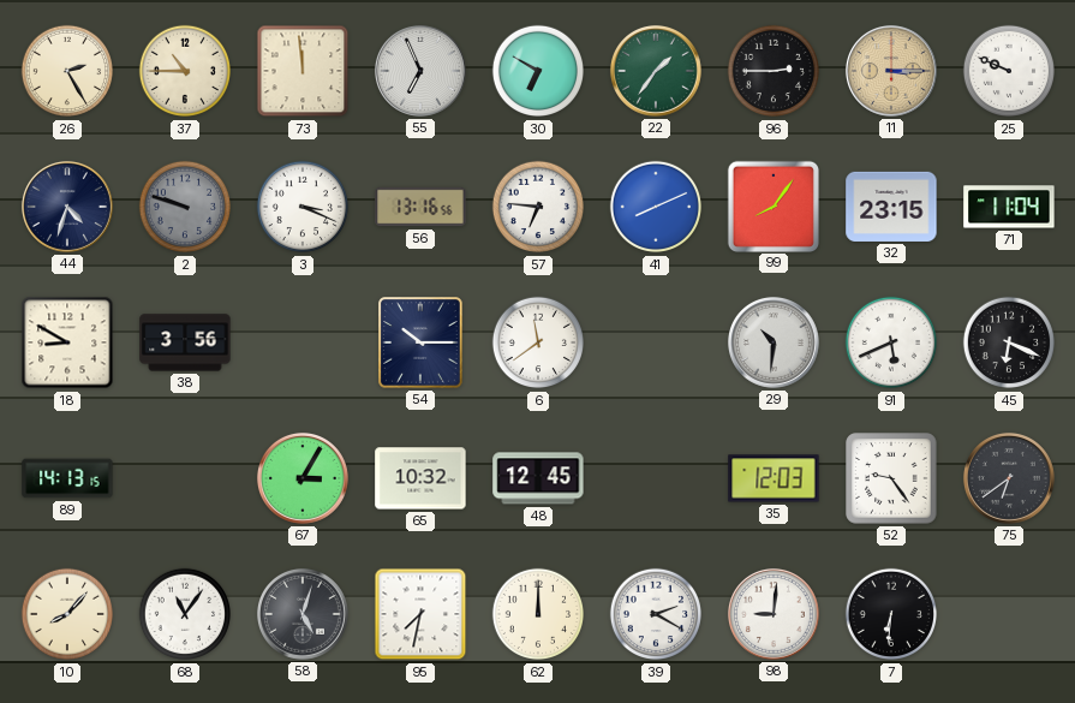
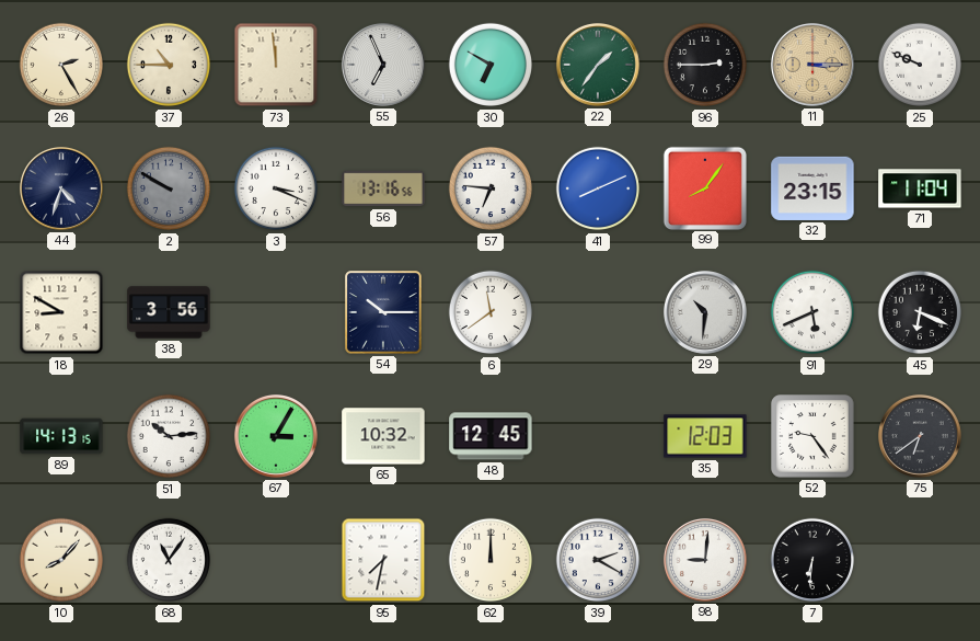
2: 9:48 -> 9:50
51: none -> 10:14
58: 5:03 -> none
